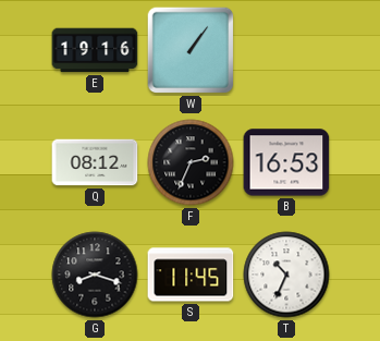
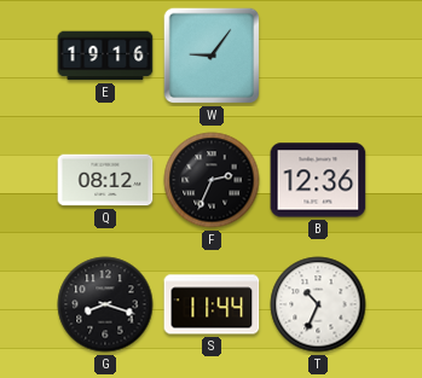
W: 1:06 -> 9:06
B: 16:53 -> 12:36
S: 11:45 -> 11:44
